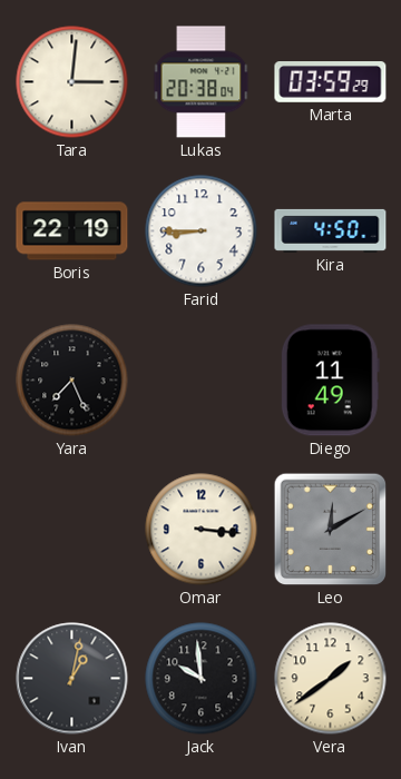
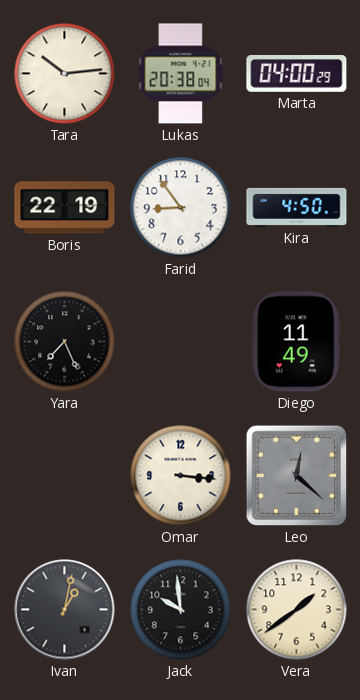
Tara: 3:01 -> 10:14
Marta: 03:59 -> 04:00
Farid: 8:45 -> 8:54
Leo: 12:10 -> 12:22
